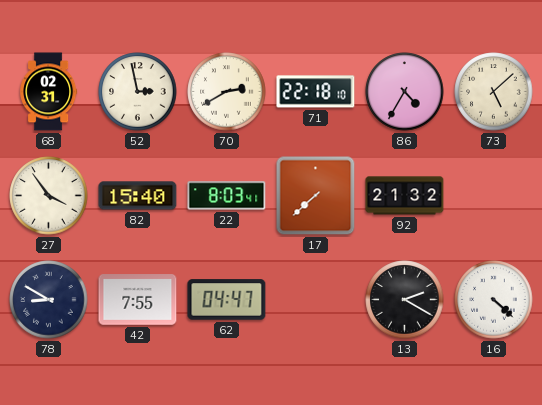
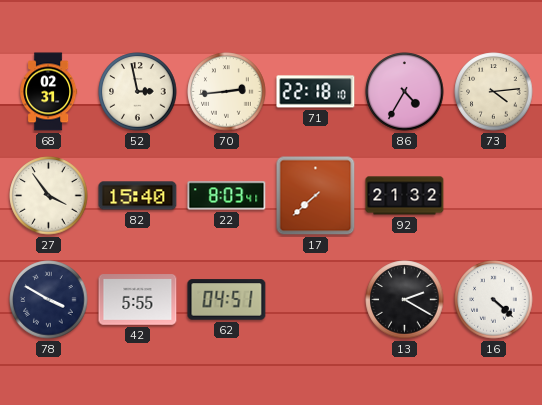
70: 2:40 -> 2:44
73: 5:08 -> 4:14
78: 8:50 -> 3:50
42: 7:55 -> 5:55
62: 04:47 -> 04:51
